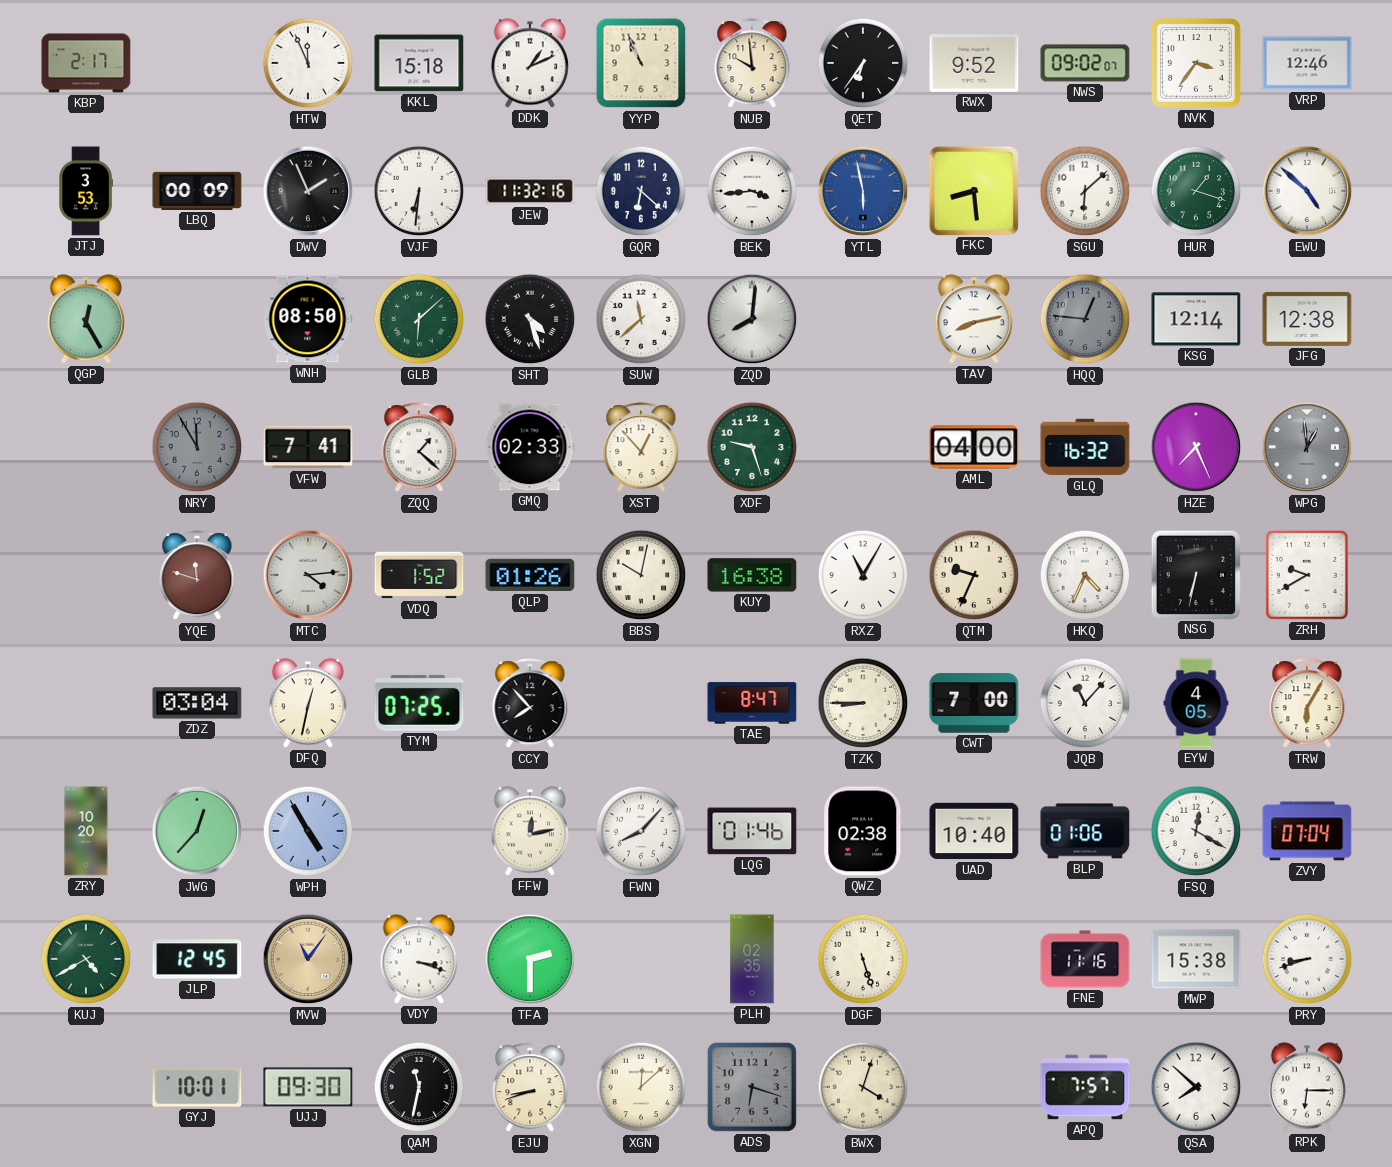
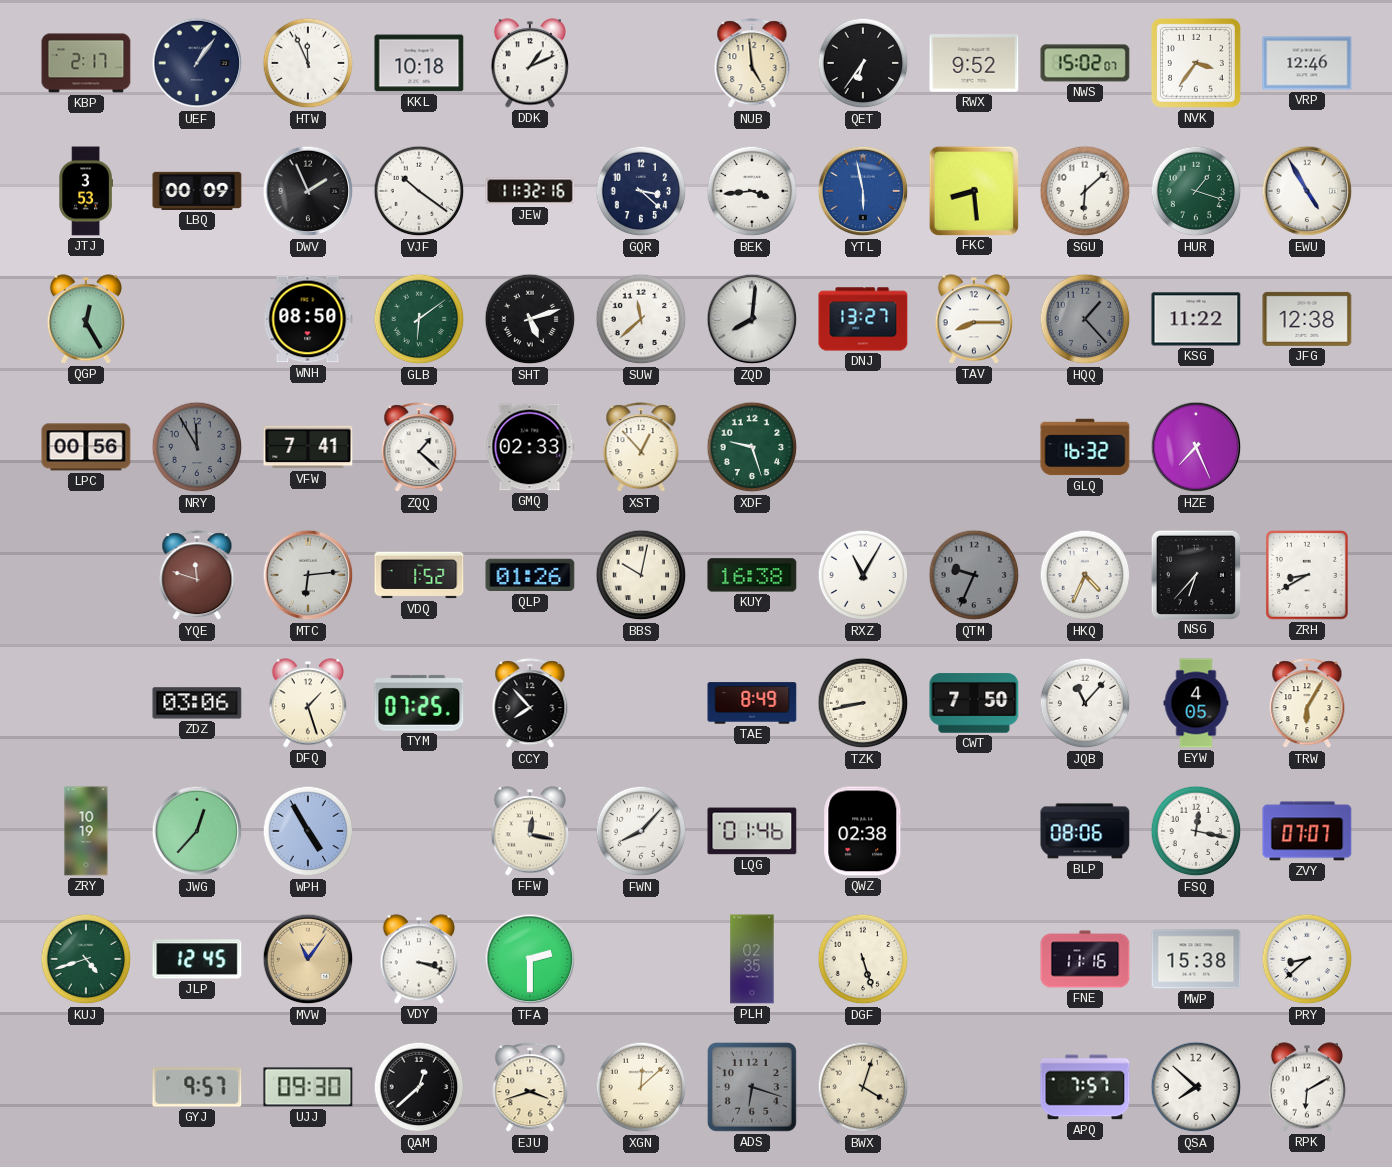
UEF: none -> 1:06
KKL: 15:18 -> 10:18
YYP: 10:56 -> none
NUB: 9:59 -> 4:59
NWS: 09:02 -> 15:02
VJF: 6:31 -> 10:21
GQR: 6:22 -> 3:22
EWU: 4:52 -> 4:55
GLB: 6:08 -> 6:09
SHT: 4:27 -> 5:12
DNJ: none -> 13:27
TAV: 8:13 -> 8:15
HQQ: 12:46 -> 1:23
KSG: 12:14 -> 11:22
LPC: none -> 00:56
AML: 04:00 -> none
WPG: 12:59 -> none
MTC: 4:14 -> 6:14
QTM dial: cream -> grey
NSG: 6:32 -> 6:37
ZRH: 9:40 -> 8:40
ZDZ: 03:04 -> 03:06
DFQ: 12:32 -> 1:27
TAE: 8:47 -> 8:49
TZK: 8:45 -> 8:43
CWT: 7:00 -> 7:50
ZRY: 10:20 -> 10:19
FFW: 12:13 -> 12:17
UAD: 10:40 -> none
BLP: 01:06 -> 08:06
FSQ: 12:20 -> 12:17
ZVY: 07:04 -> 07:07
KUJ: 4:40 -> 4:42
PRY: 8:42 -> 8:38
GYJ: 10:01 -> 9:57
QAM: 11:32 -> 12:38
EJU: 8:42 -> 3:42
RPK: 6:15 -> 6:10
